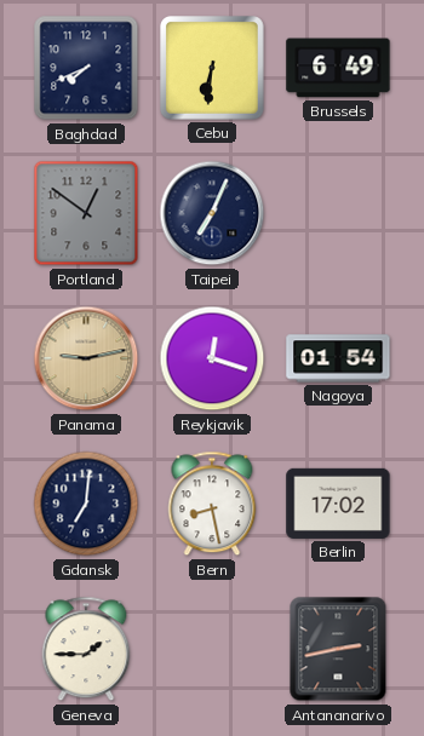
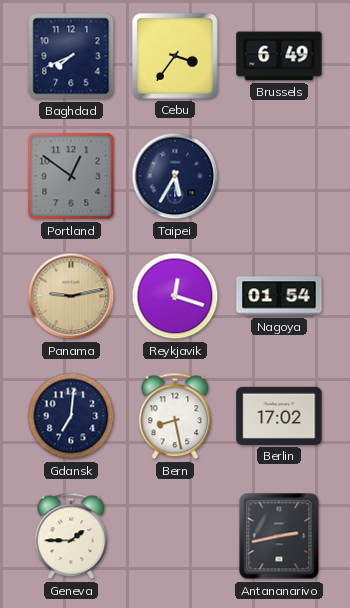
Cebu: 6:31 -> 3:36
Taipei: 7:04 -> 5:35
